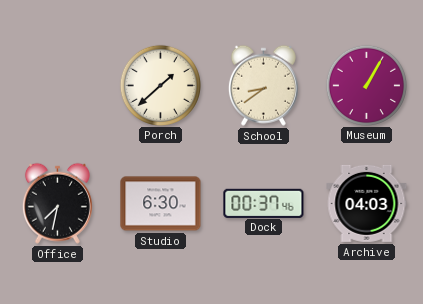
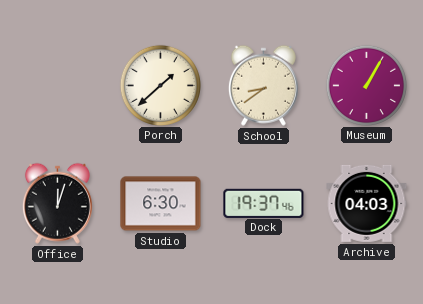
Office: 7:32 -> 12:03
Dock: 00:37 -> 19:37
